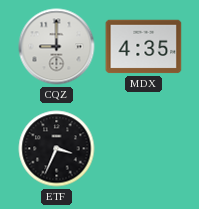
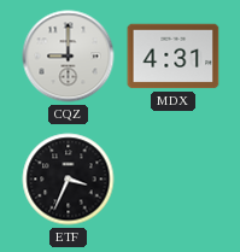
MDX: 4:35 -> 4:31
